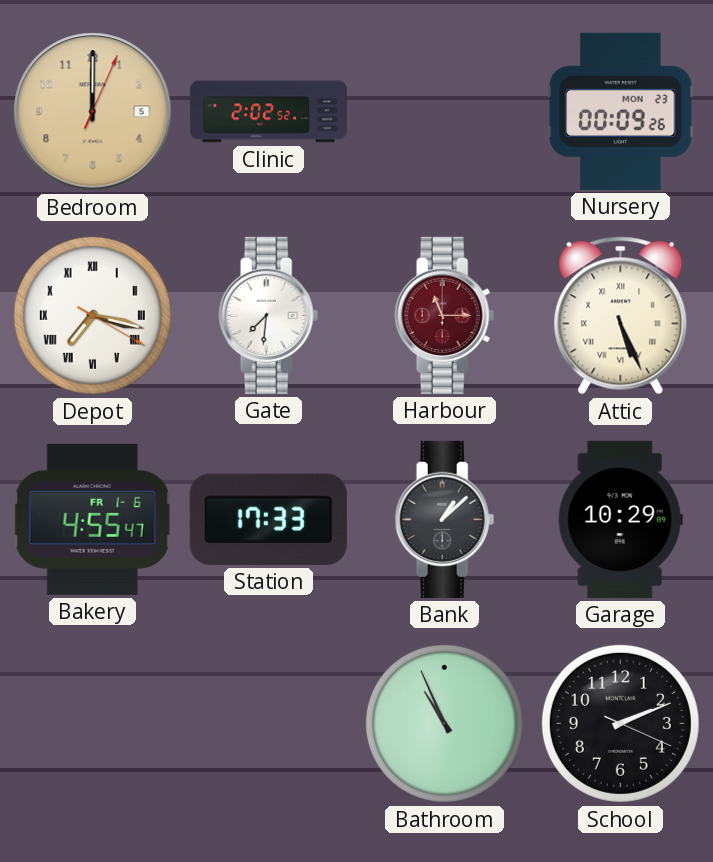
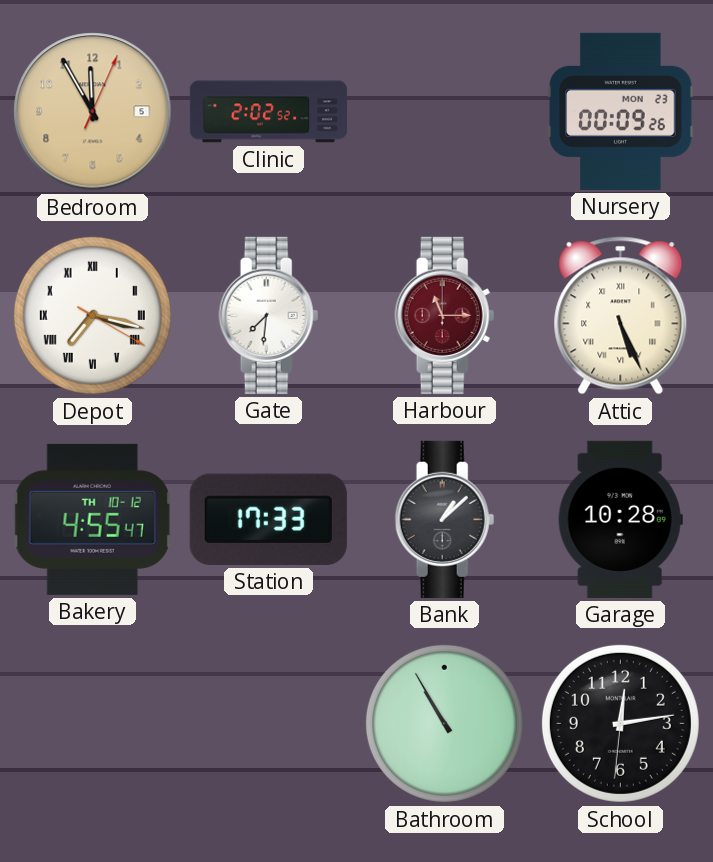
Bedroom: 12:00 -> 11:55
Bakery date: FR 1-6 -> TH 10-12
Garage: 10:29 -> 10:28
Bathroom: 10:56 -> 10:55
School: 2:11 -> 12:13
